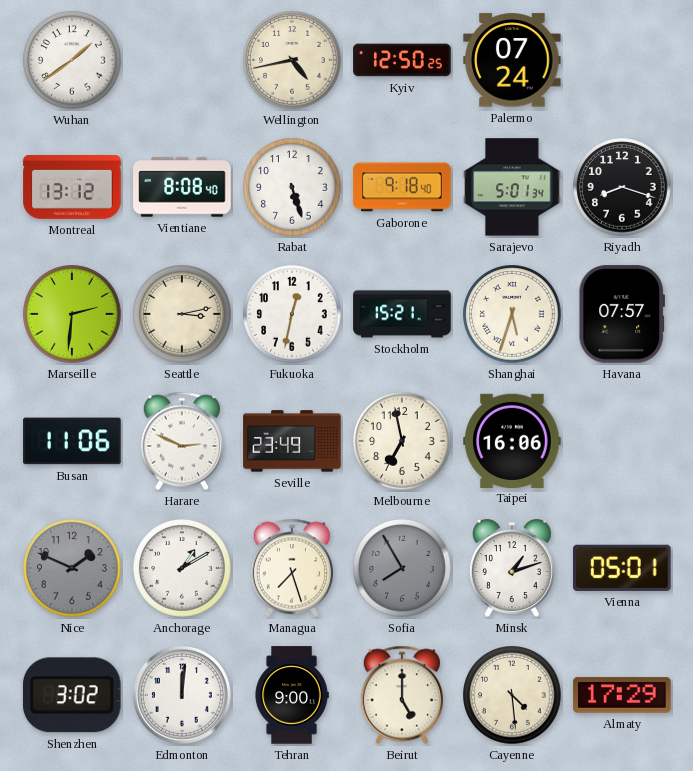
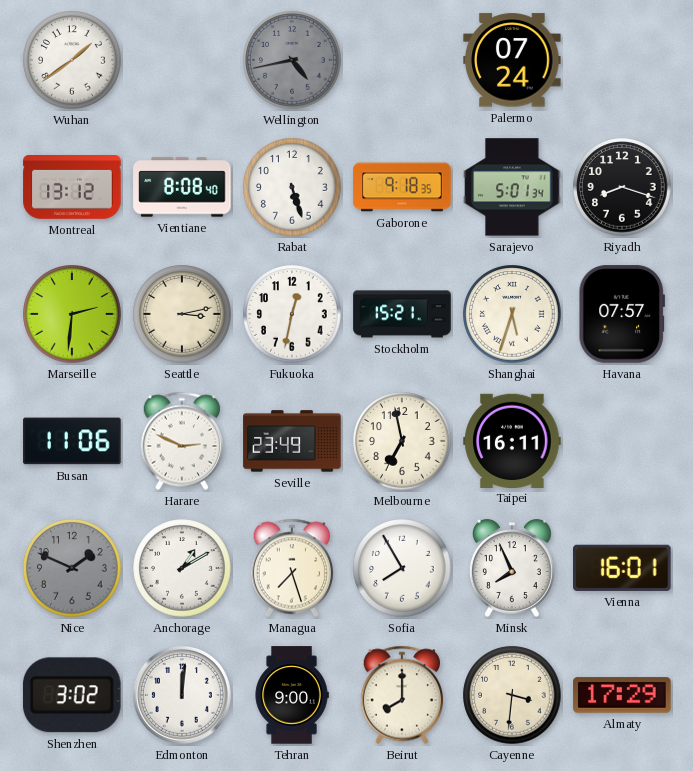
Wellington dial: cream -> grey
Kyiv: 12:50 -> none
Gaborone: 9:18:40 -> 9:18:35
Taipei: 16:06 -> 16:11
Sofia dial: grey -> white
Minsk: 1:12 -> 7:56
Vienna: 05:01 -> 16:01
Beirut: 5:00 -> 8:00
Cayenne: 4:29 -> 3:31
